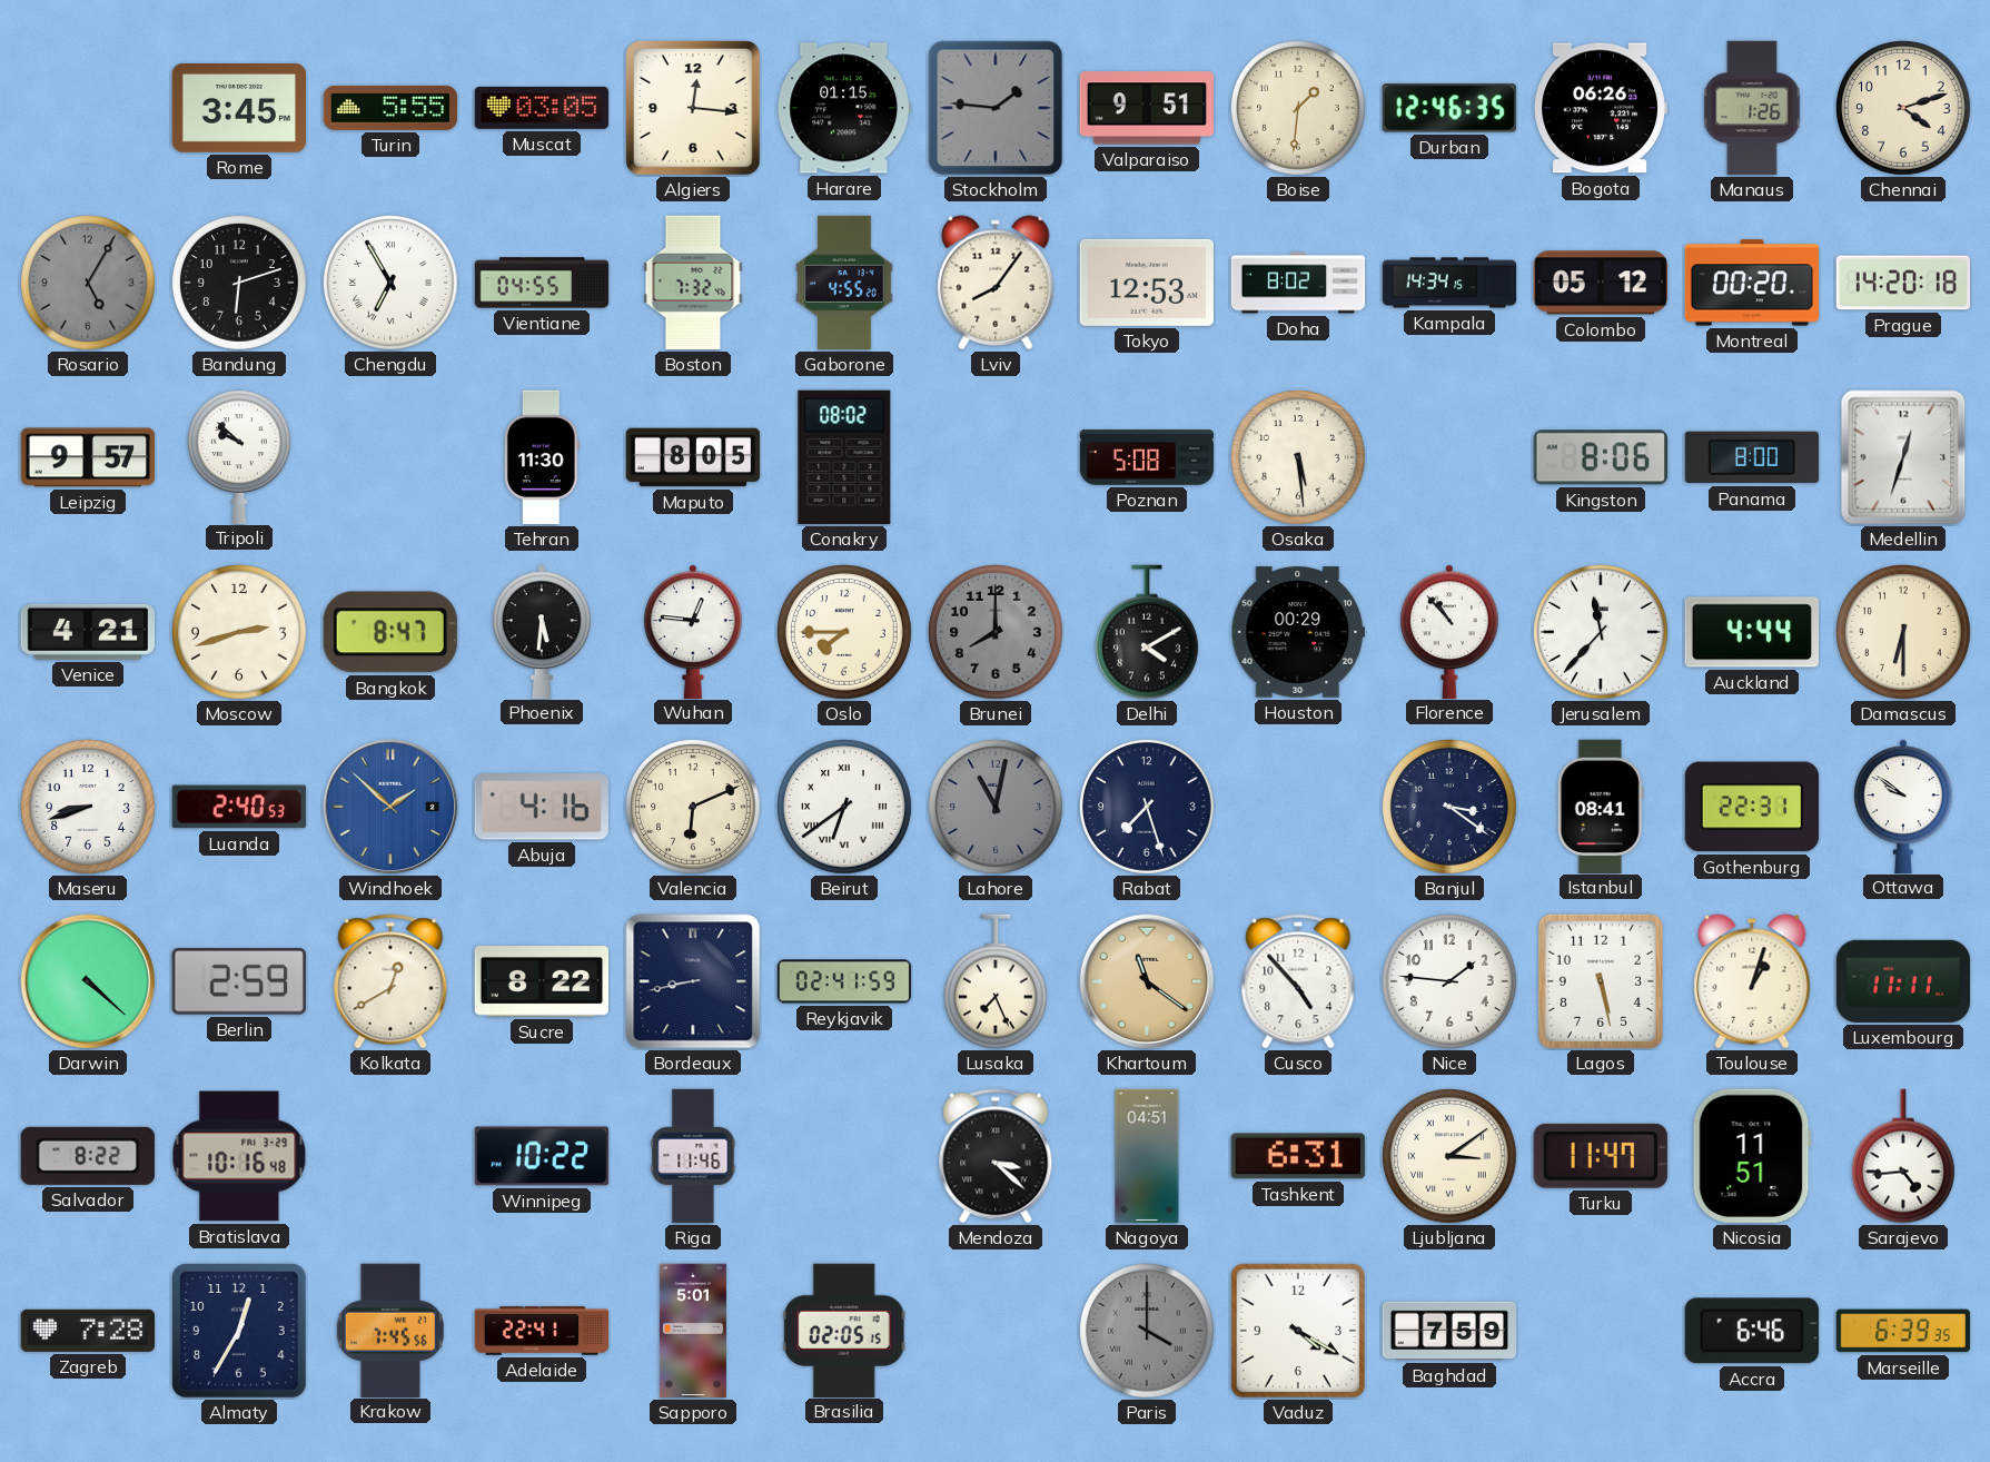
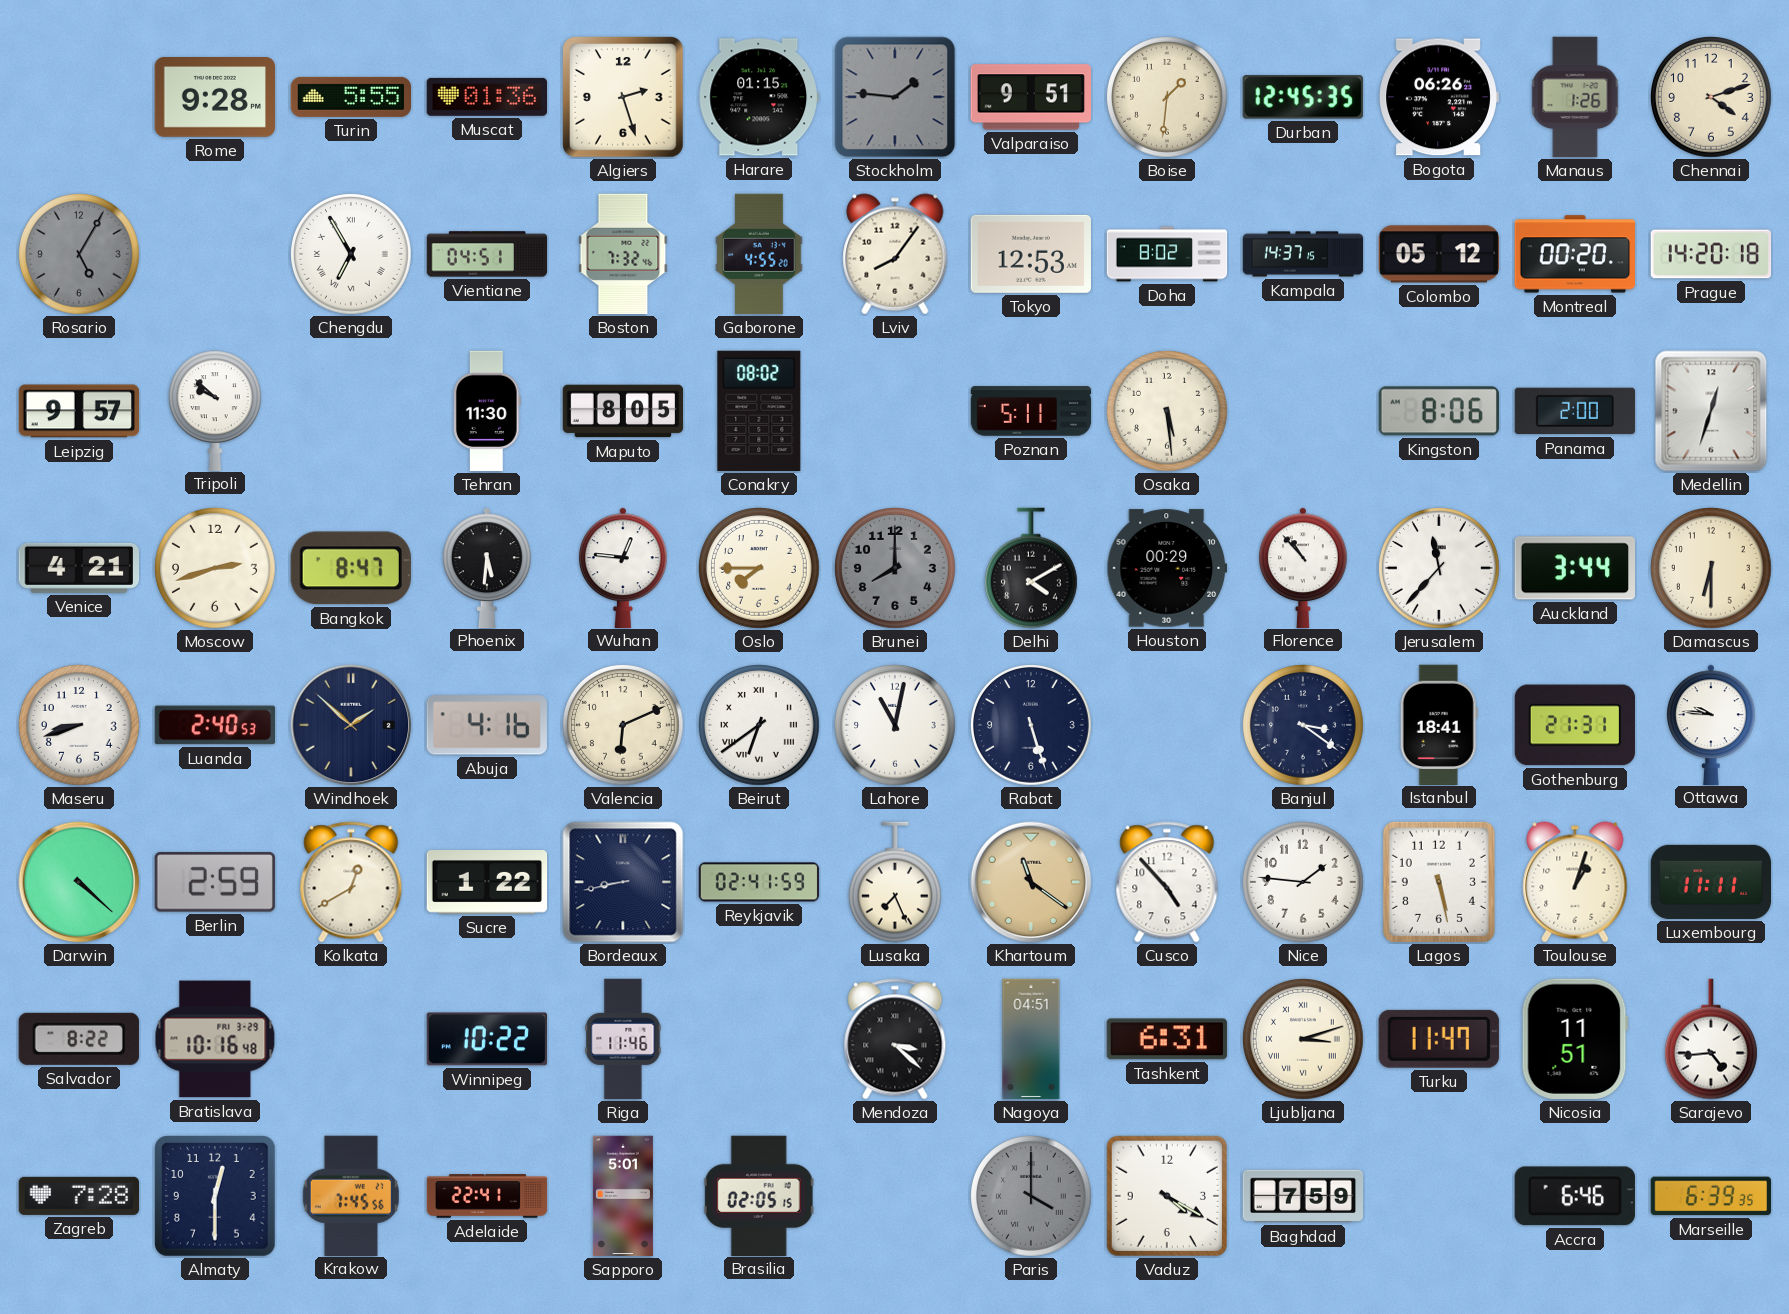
Rome: 3:45 -> 9:28
Muscat: 03:05 -> 01:36
Algiers: 12:16 -> 2:27
Durban: 12:46 -> 12:45
Bandung: 6:12 -> none
Vientiane: 04:55 -> 04:51
Kampala: 14:34 -> 14:37
Poznan: 5:08 -> 5:11
Panama: 8:00 -> 2:00
Auckland: 4:44 -> 3:44
Windhoek dial: blue -> navy
Lahore dial: grey -> white
Rabat: 7:27 -> 5:27
Istanbul: 08:41 -> 18:41
Gothenburg: 22:31 -> 21:31
Ottawa: 9:51 -> 9:46
Sucre: 8:22 -> 1:22
Ljubljana: 3:09 -> 3:12
Almaty: 12:35 -> 12:30
